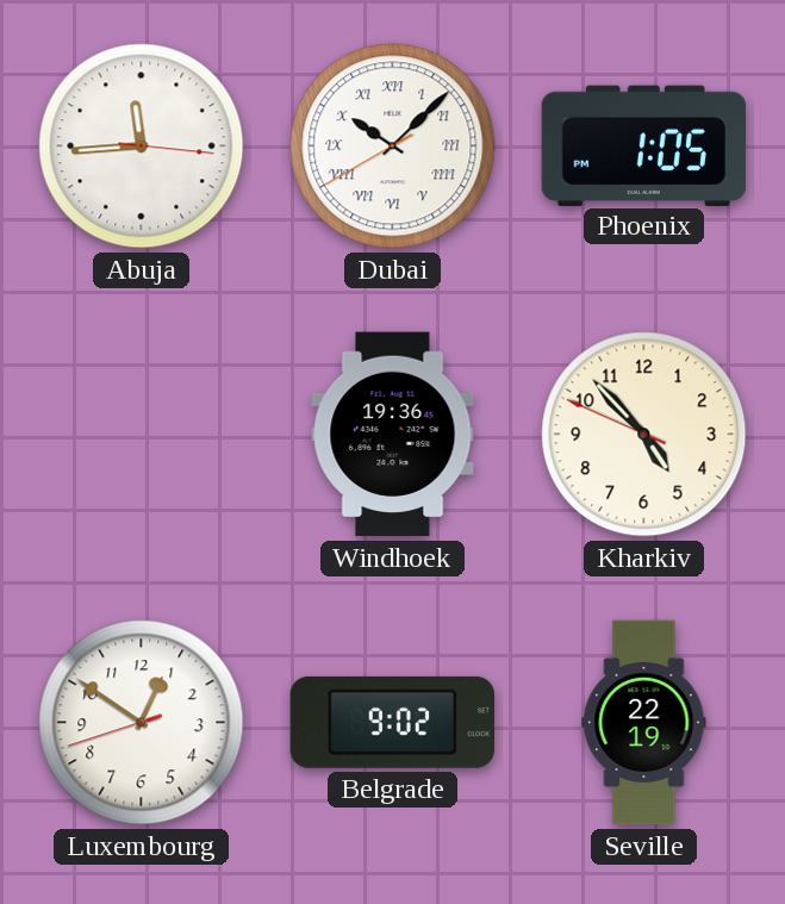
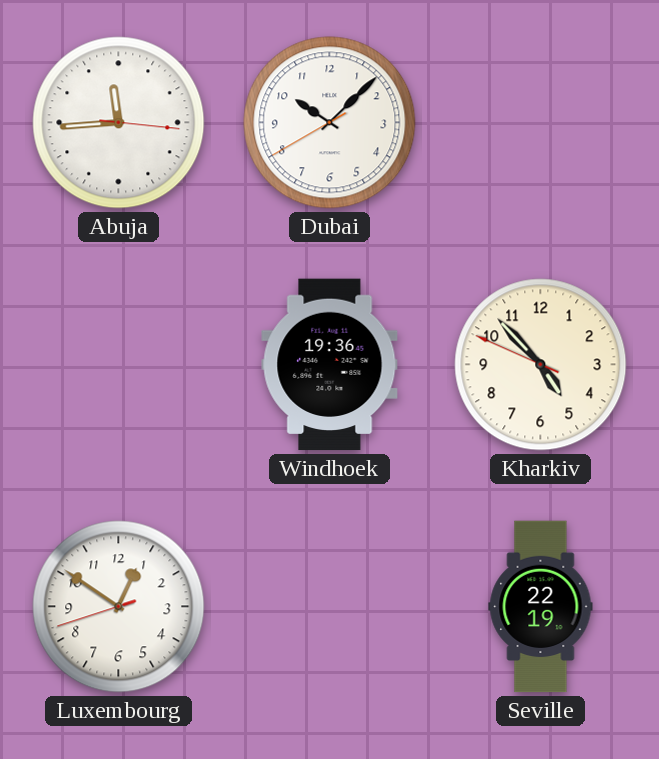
Dubai numerals: Roman -> Arabic
Phoenix: 1:05 -> none
Belgrade: 9:02 -> none
